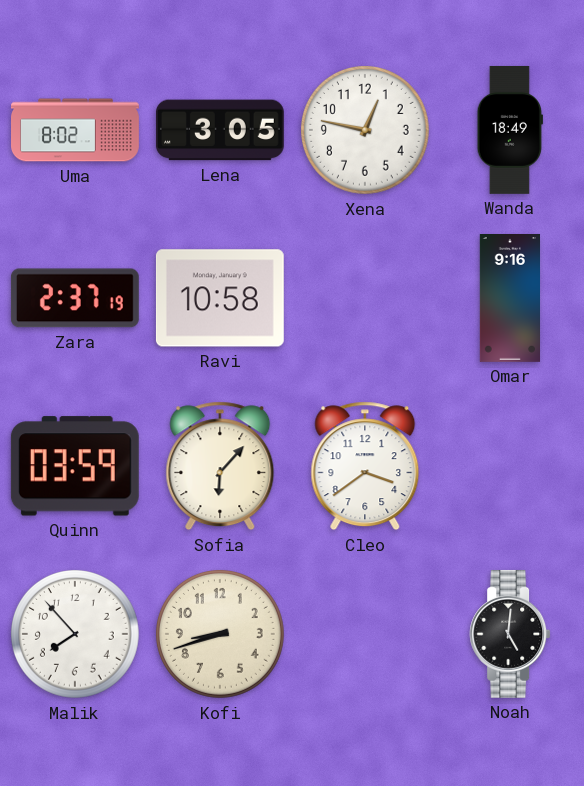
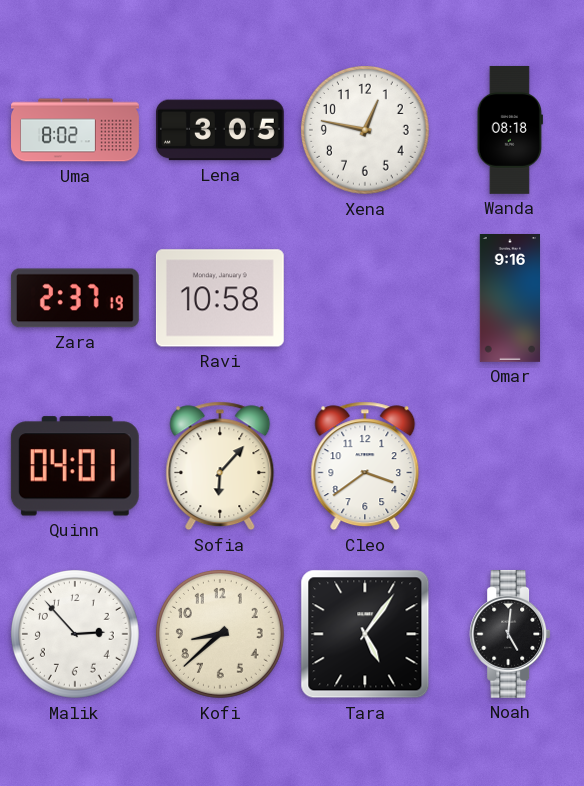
Wanda: 18:49 -> 08:18
Quinn: 03:59 -> 04:01
Malik: 7:53 -> 2:53
Kofi: 8:42 -> 8:38
Tara: none -> 5:06
